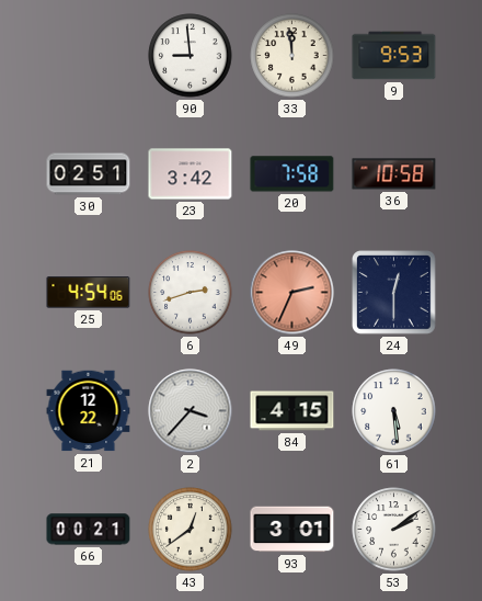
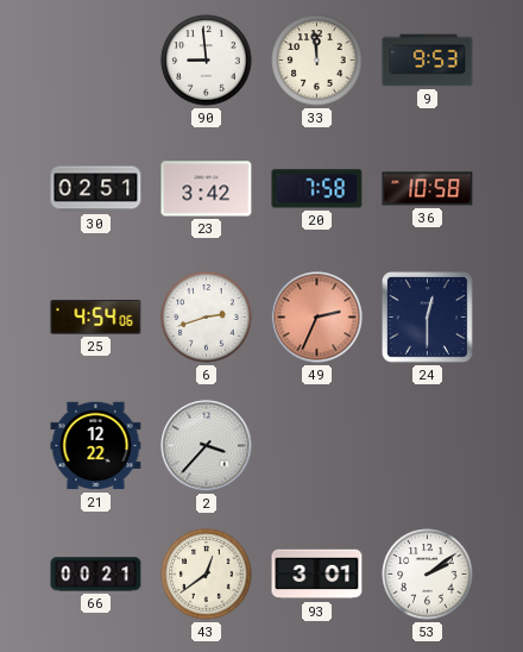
84: 4:15 -> none
61: 5:29 -> none
